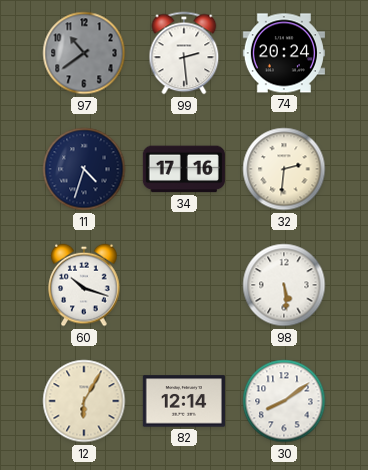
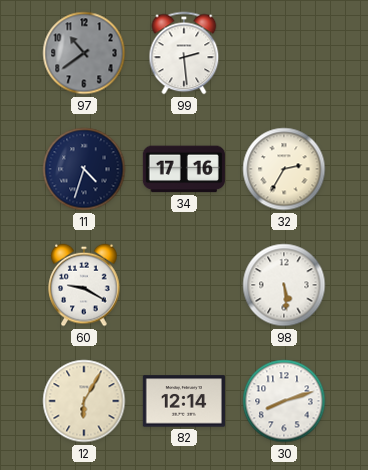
74: 20:24 -> none
32: 2:31 -> 2:35
60: 10:18 -> 9:20
30: 8:09 -> 8:12
